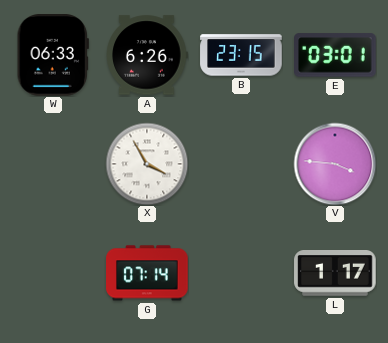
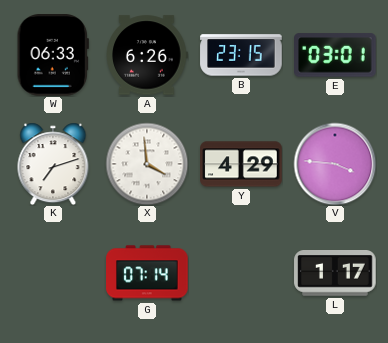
K: none -> 7:12
X: 3:55 -> 3:59
Y: none -> 4:29
